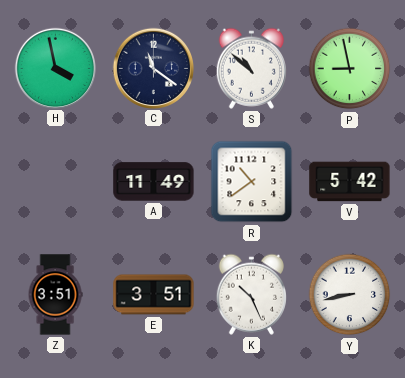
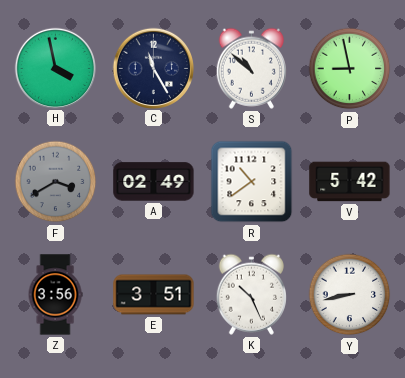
C: 11:21 -> 11:25
F: none -> 3:40
A: 11:49 -> 02:49
Z: 3:51 -> 3:56
